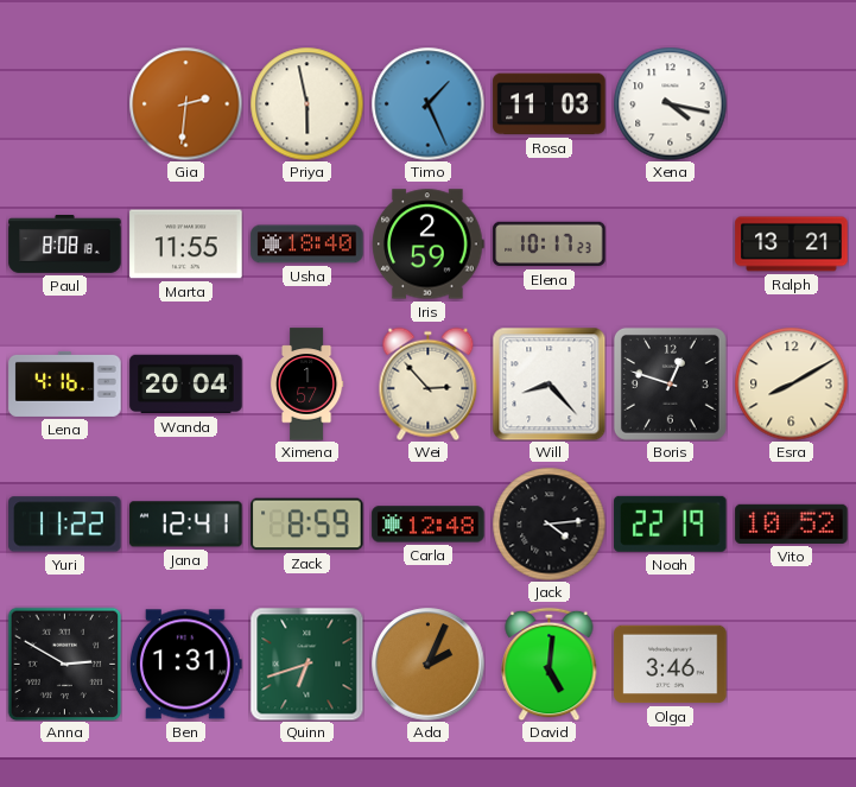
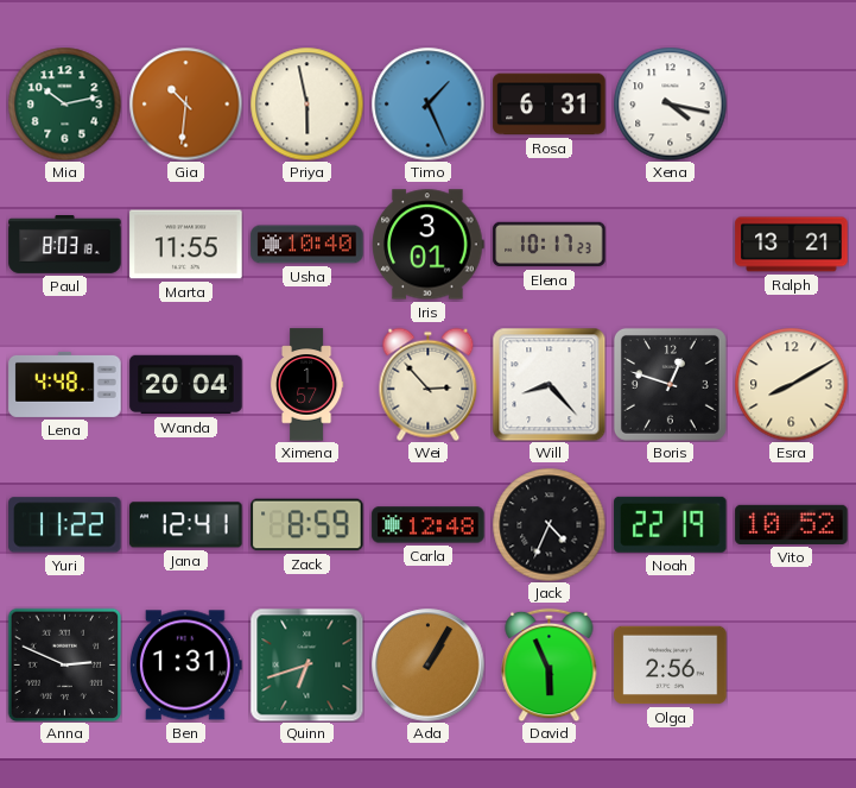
Mia: none -> 10:13
Gia: 2:31 -> 10:31
Rosa: 11:03 -> 6:31
Paul: 8:08 -> 8:03
Usha: 18:40 -> 10:40
Iris: 2:59 -> 3:01
Lena: 4:16 -> 4:48
Jack: 4:14 -> 4:34
Anna: 2:50 -> 2:49
Ada: 2:04 -> 1:05
David: 5:01 -> 5:56
Olga: 3:46 -> 2:56
